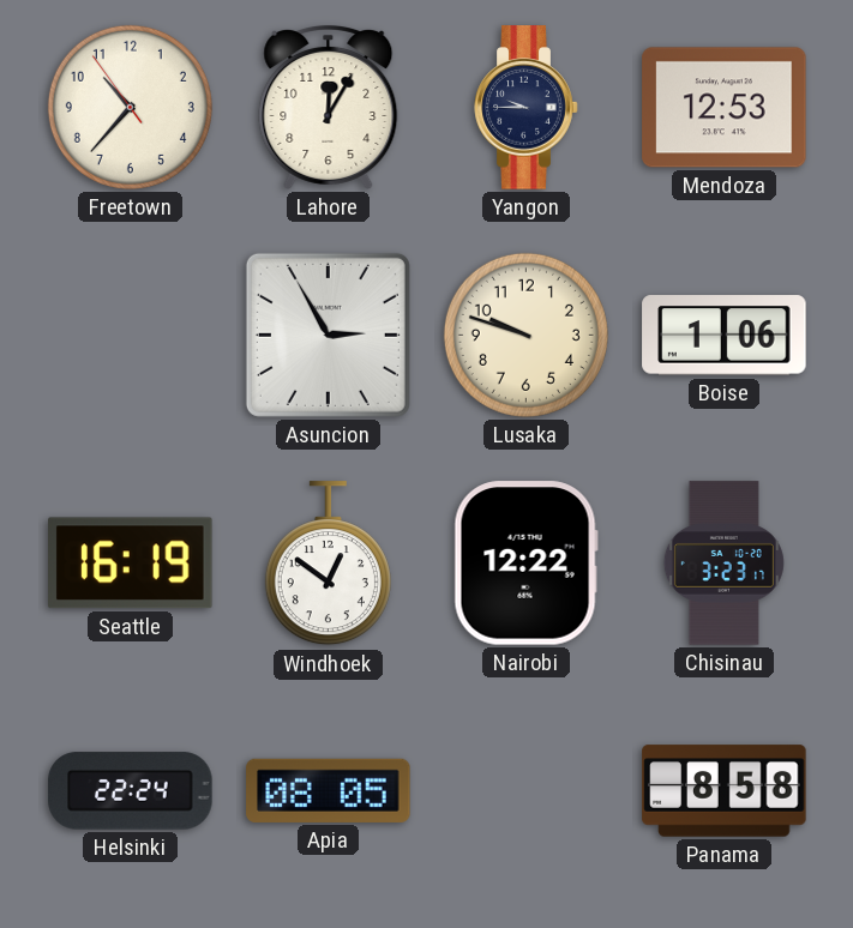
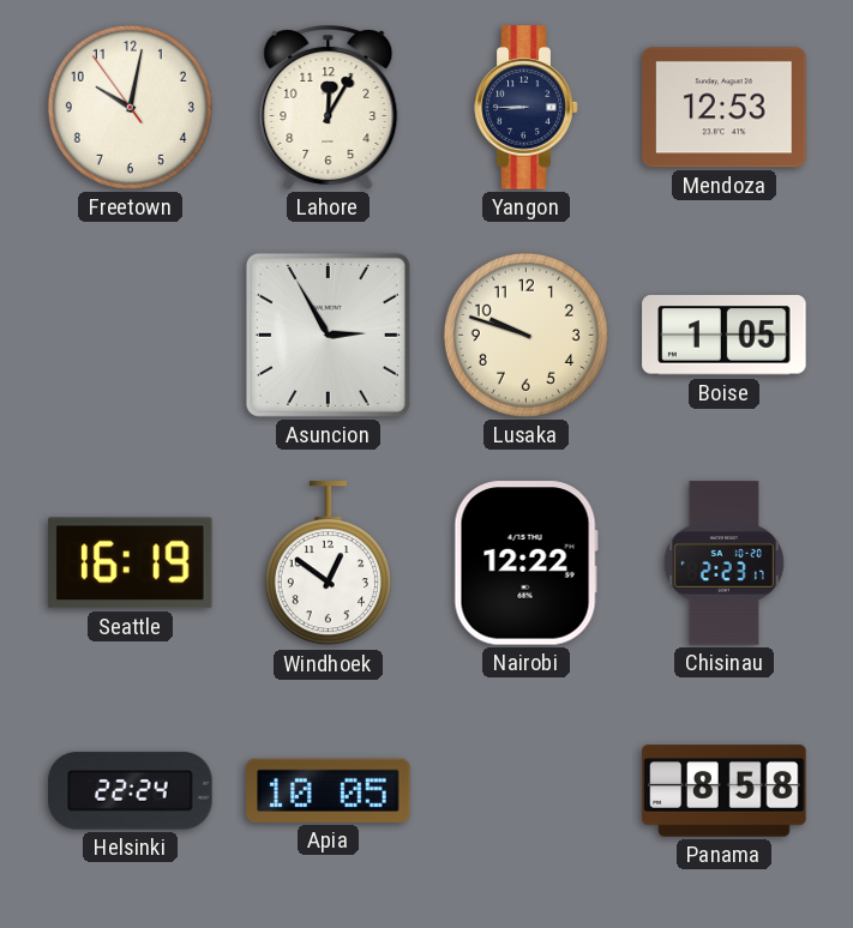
Freetown: 10:36 -> 10:01
Yangon: 9:45 -> 8:45
Boise: 1:06 -> 1:05
Chisinau: 3:23 -> 2:23
Apia: 08:05 -> 10:05
